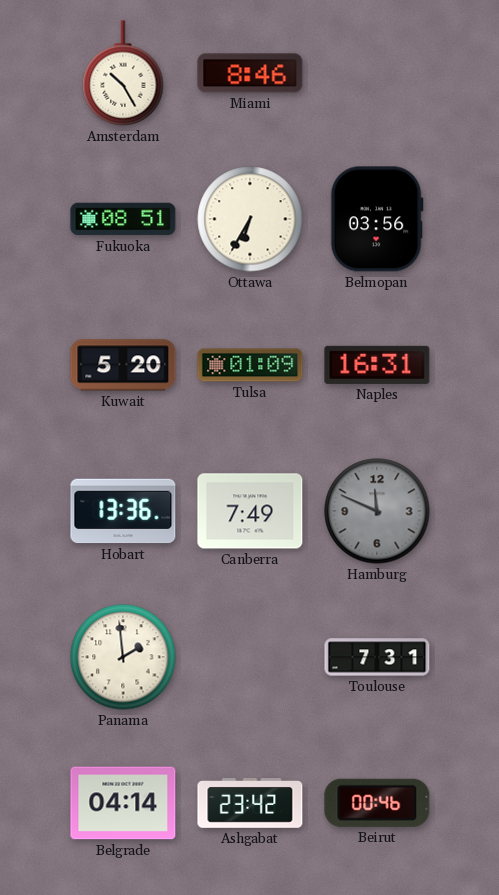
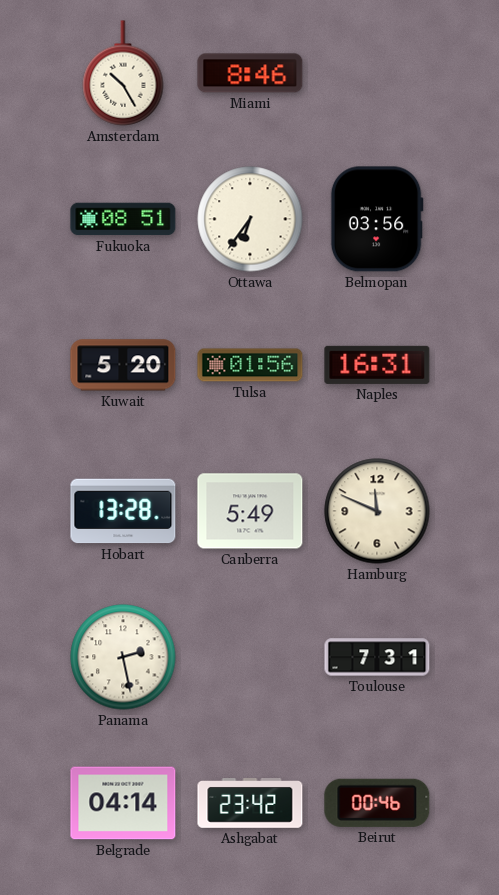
Ottawa: 6:35 -> 6:36
Tulsa: 01:09 -> 01:56
Hobart: 13:36 -> 13:28
Canberra: 7:49 -> 5:49
Hamburg dial: grey -> cream
Panama: 1:59 -> 2:28
